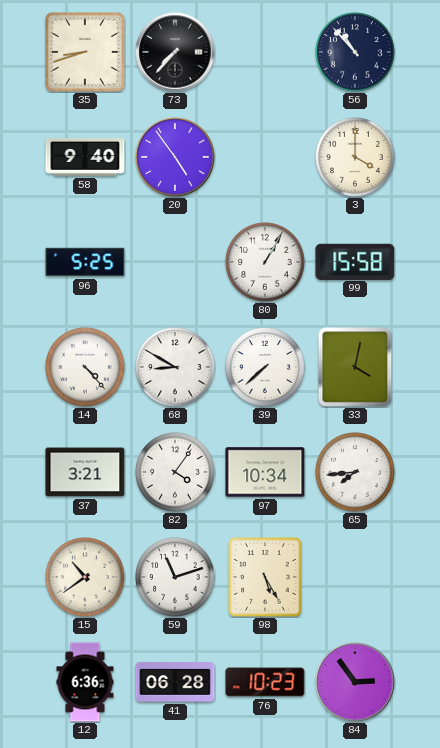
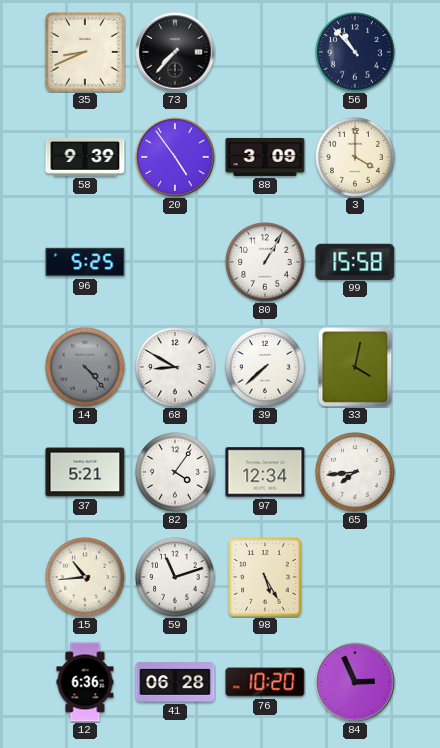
35: 8:42 -> 8:41
58: 9:40 -> 9:39
88: none -> 3:09
14 dial: white -> grey
37: 3:21 -> 5:21
97: 10:34 -> 12:34
15: 10:39 -> 10:44
76: 10:23 -> 10:20
84: 2:54 -> 2:56
